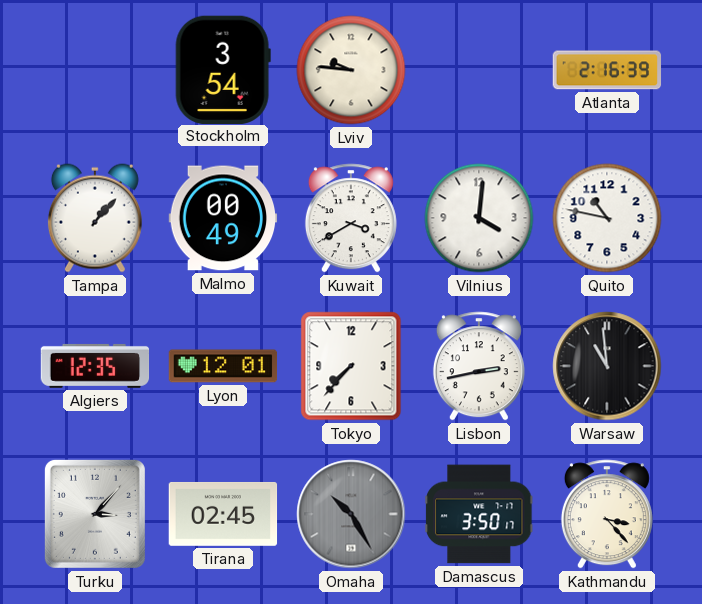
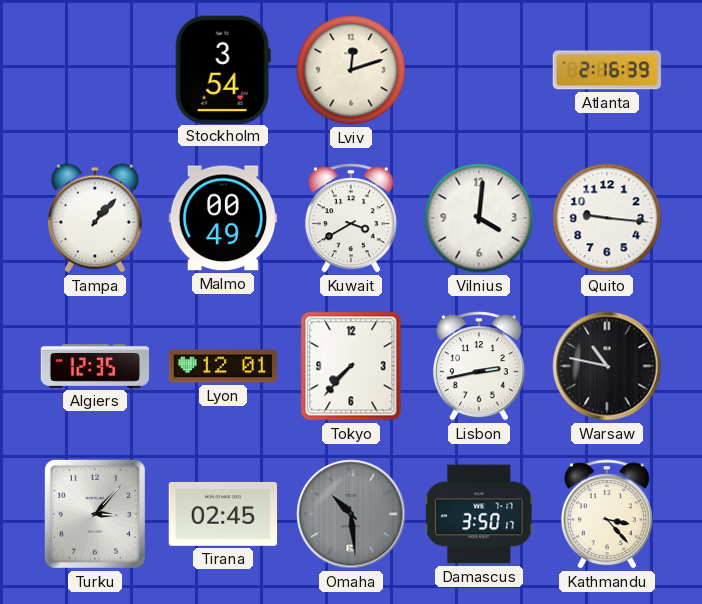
Lviv: 9:46 -> 12:12
Quito: 10:47 -> 9:16
Warsaw: 10:59 -> 10:47
Omaha: 10:25 -> 10:29
